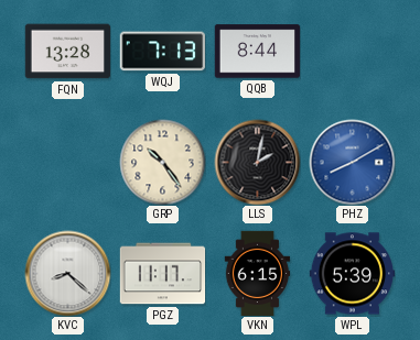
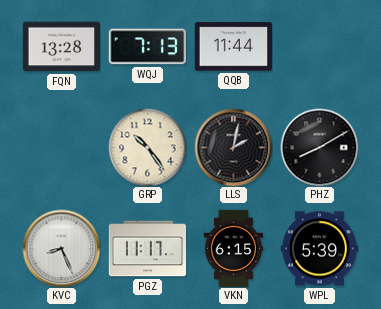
QQB: 8:44 -> 11:44
PHZ dial: blue -> black
KVC: 8:22 -> 8:26
